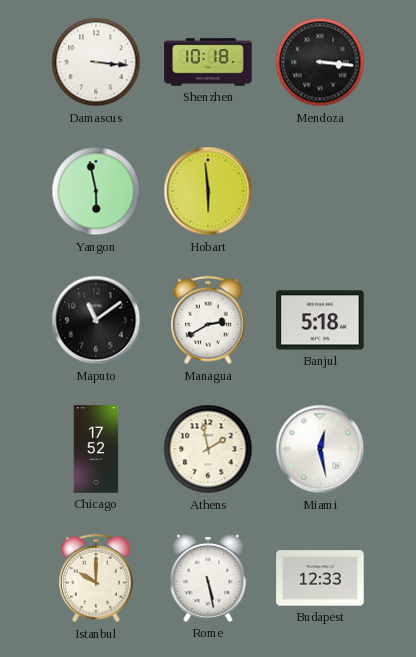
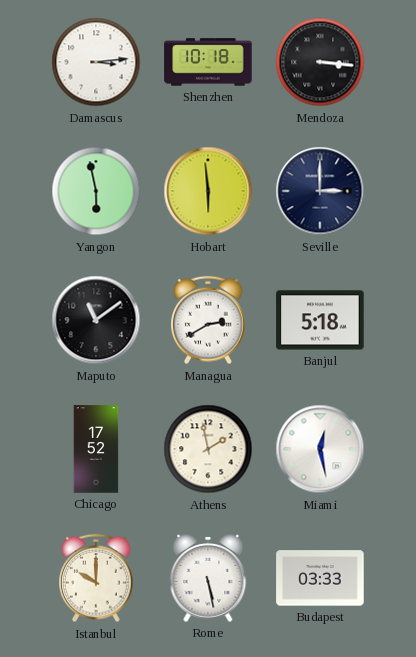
Damascus: 3:16 -> 3:14
Seville: none -> 3:00
Budapest: 12:33 -> 03:33
